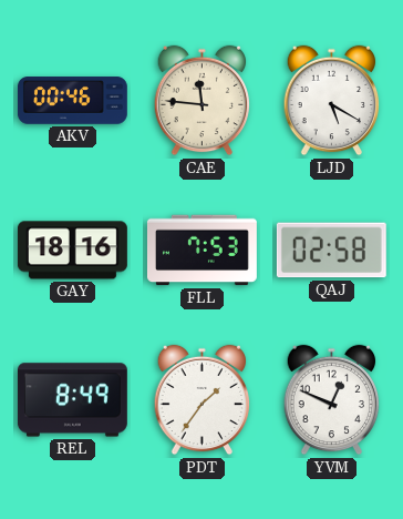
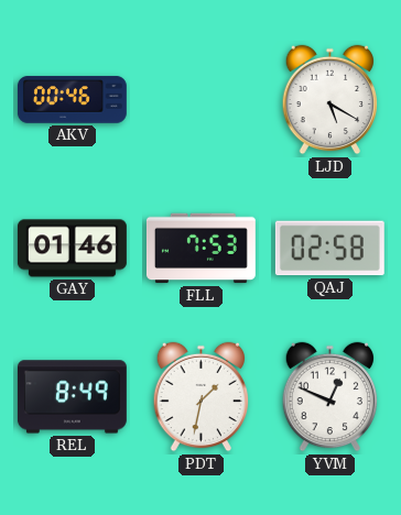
CAE: 11:46 -> none
GAY: 18:16 -> 01:46
PDT: 1:36 -> 1:32
